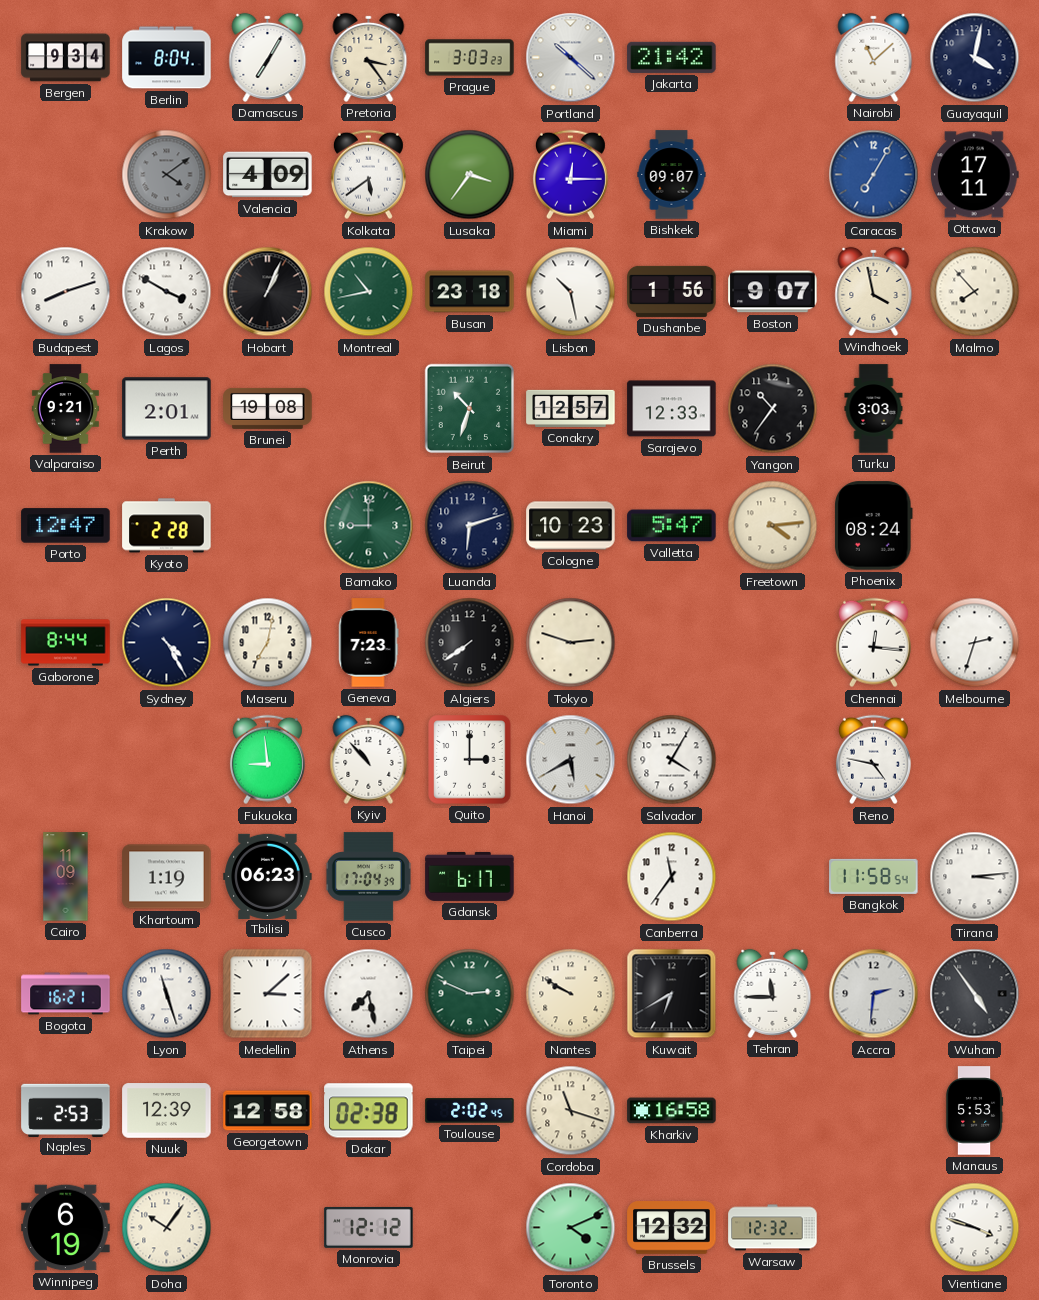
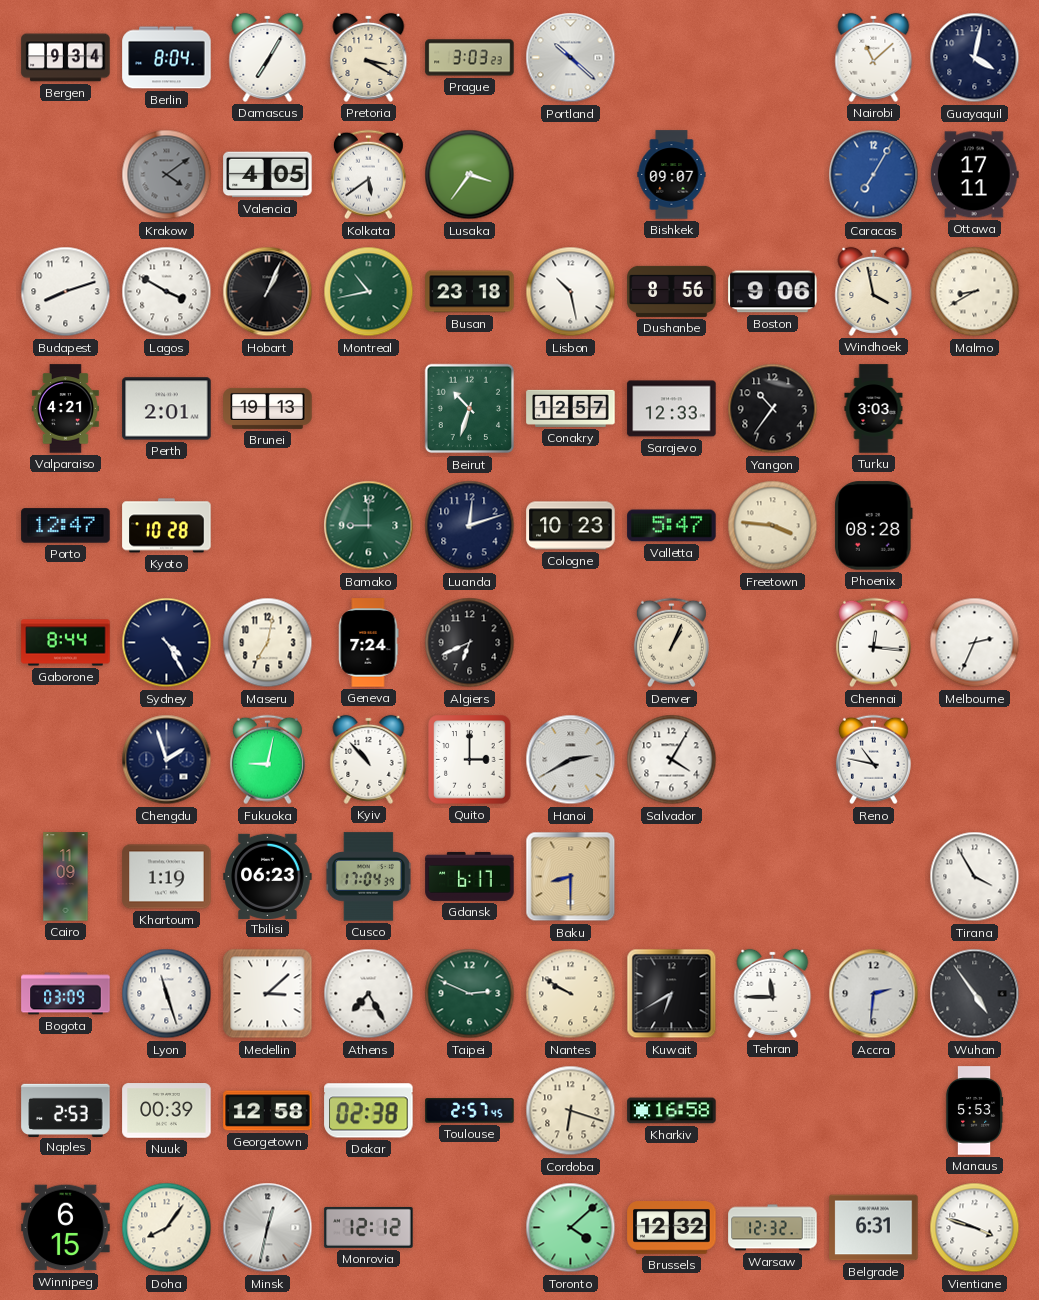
Pretoria: 3:24 -> 3:20
Jakarta: 21:42 -> none
Valencia: 4:09 -> 4:05
Miami: 12:15 -> none
Dushanbe: 1:56 -> 8:56
Boston: 9:07 -> 9:06
Malmo: 7:53 -> 8:40
Valparaiso: 9:21 -> 4:21
Brunei: 19:08 -> 19:13
Kyoto: 2:28 -> 10:28
Luanda: 6:12 -> 12:12
Freetown: 4:14 -> 3:46
Phoenix: 08:24 -> 08:28
Geneva: 7:23 -> 7:24
Algiers: 7:39 -> 6:41
Tokyo: 2:48 -> none
Denver: none -> 1:04
Melbourne: 2:33 -> 2:34
Chengdu: none -> 1:57
Fukuoka: 8:59 -> 9:02
Hanoi: 5:40 -> 2:40
Reno: 4:47 -> 10:47
Baku: none -> 8:30
Canberra: 11:36 -> none
Bangkok: 11:58 -> none
Tirana: 3:14 -> 3:55
Bogota: 16:21 -> 03:09
Athens: 7:28 -> 7:25
Nuuk: 12:39 -> 00:39
Toulouse: 2:02 -> 2:57
Cordoba: 11:18 -> 6:18
Winnipeg: 6:19 -> 6:15
Doha: 10:06 -> 8:06
Minsk: none -> 12:32
Toronto: 4:11 -> 4:08
Belgrade: none -> 6:31
